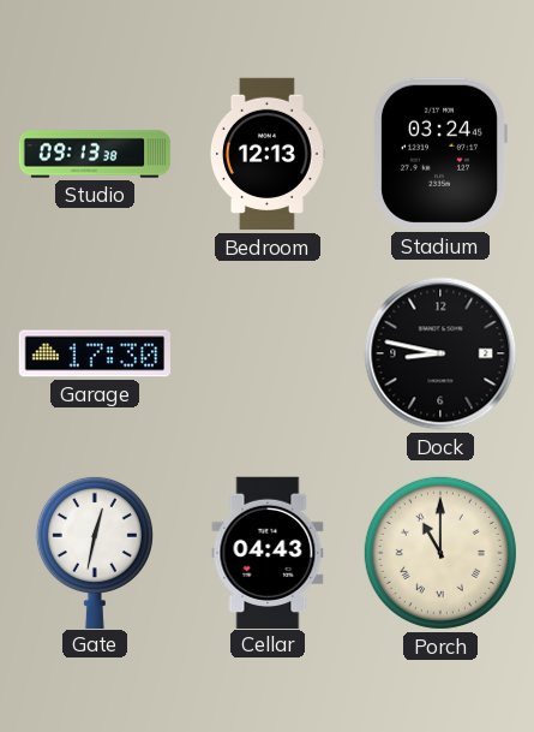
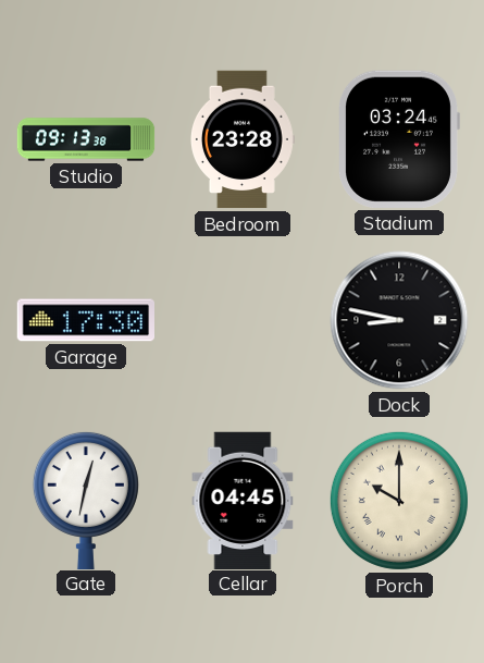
Bedroom: 12:13 -> 23:28
Cellar: 04:43 -> 04:45
Porch: 11:00 -> 10:00
